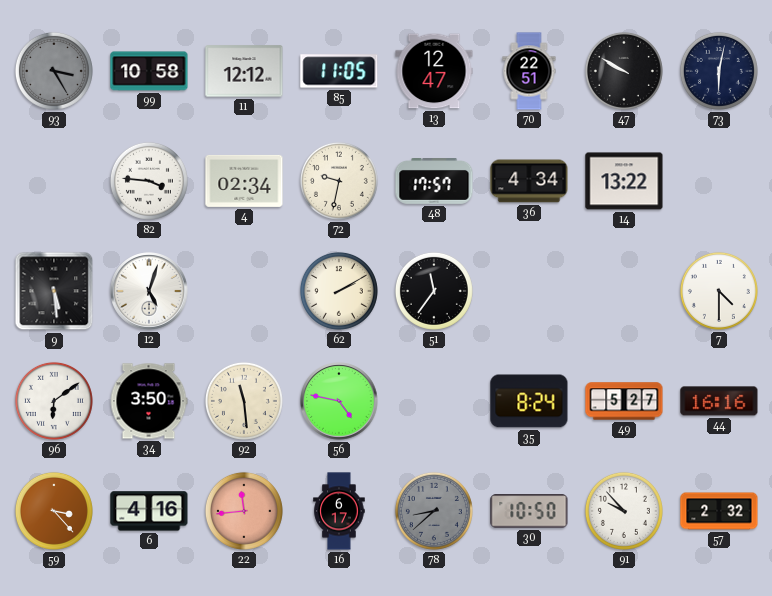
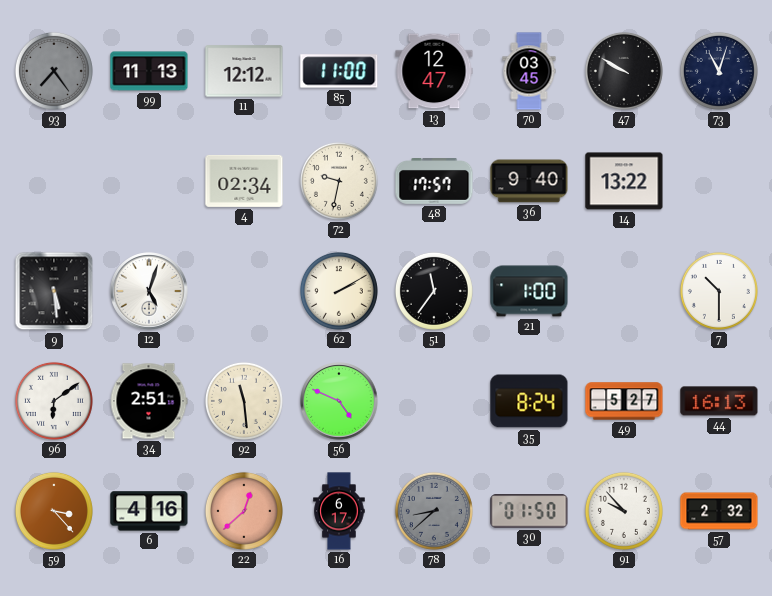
93: 3:25 -> 7:24
99: 10:58 -> 11:13
85: 11:05 -> 11:00
70: 22:51 -> 03:45
73: 6:02 -> 11:03
82: 3:46 -> none
36: 4:34 -> 9:40
21: none -> 1:00
7: 4:30 -> 10:30
34: 3:50 -> 2:51
56: 4:47 -> 4:49
44: 16:16 -> 16:13
22: 11:44 -> 12:38
30: 10:50 -> 01:50
